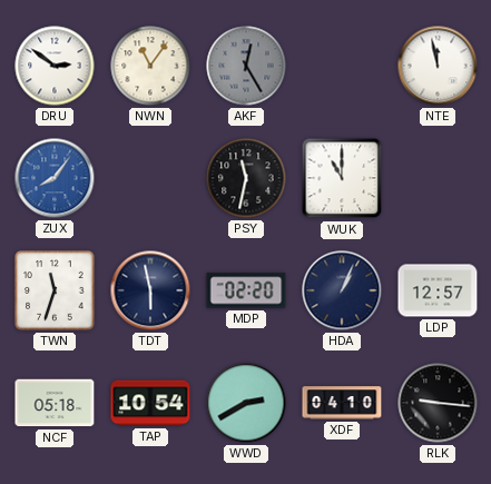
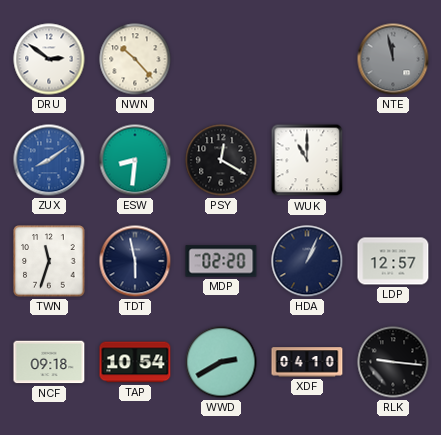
NWN: 11:06 -> 10:23
AKF: 12:25 -> none
NTE dial: white -> grey
ZUX: 8:06 -> 8:09
ESW: none -> 8:31
PSY: 11:32 -> 12:20
NCF: 05:18 -> 09:18
